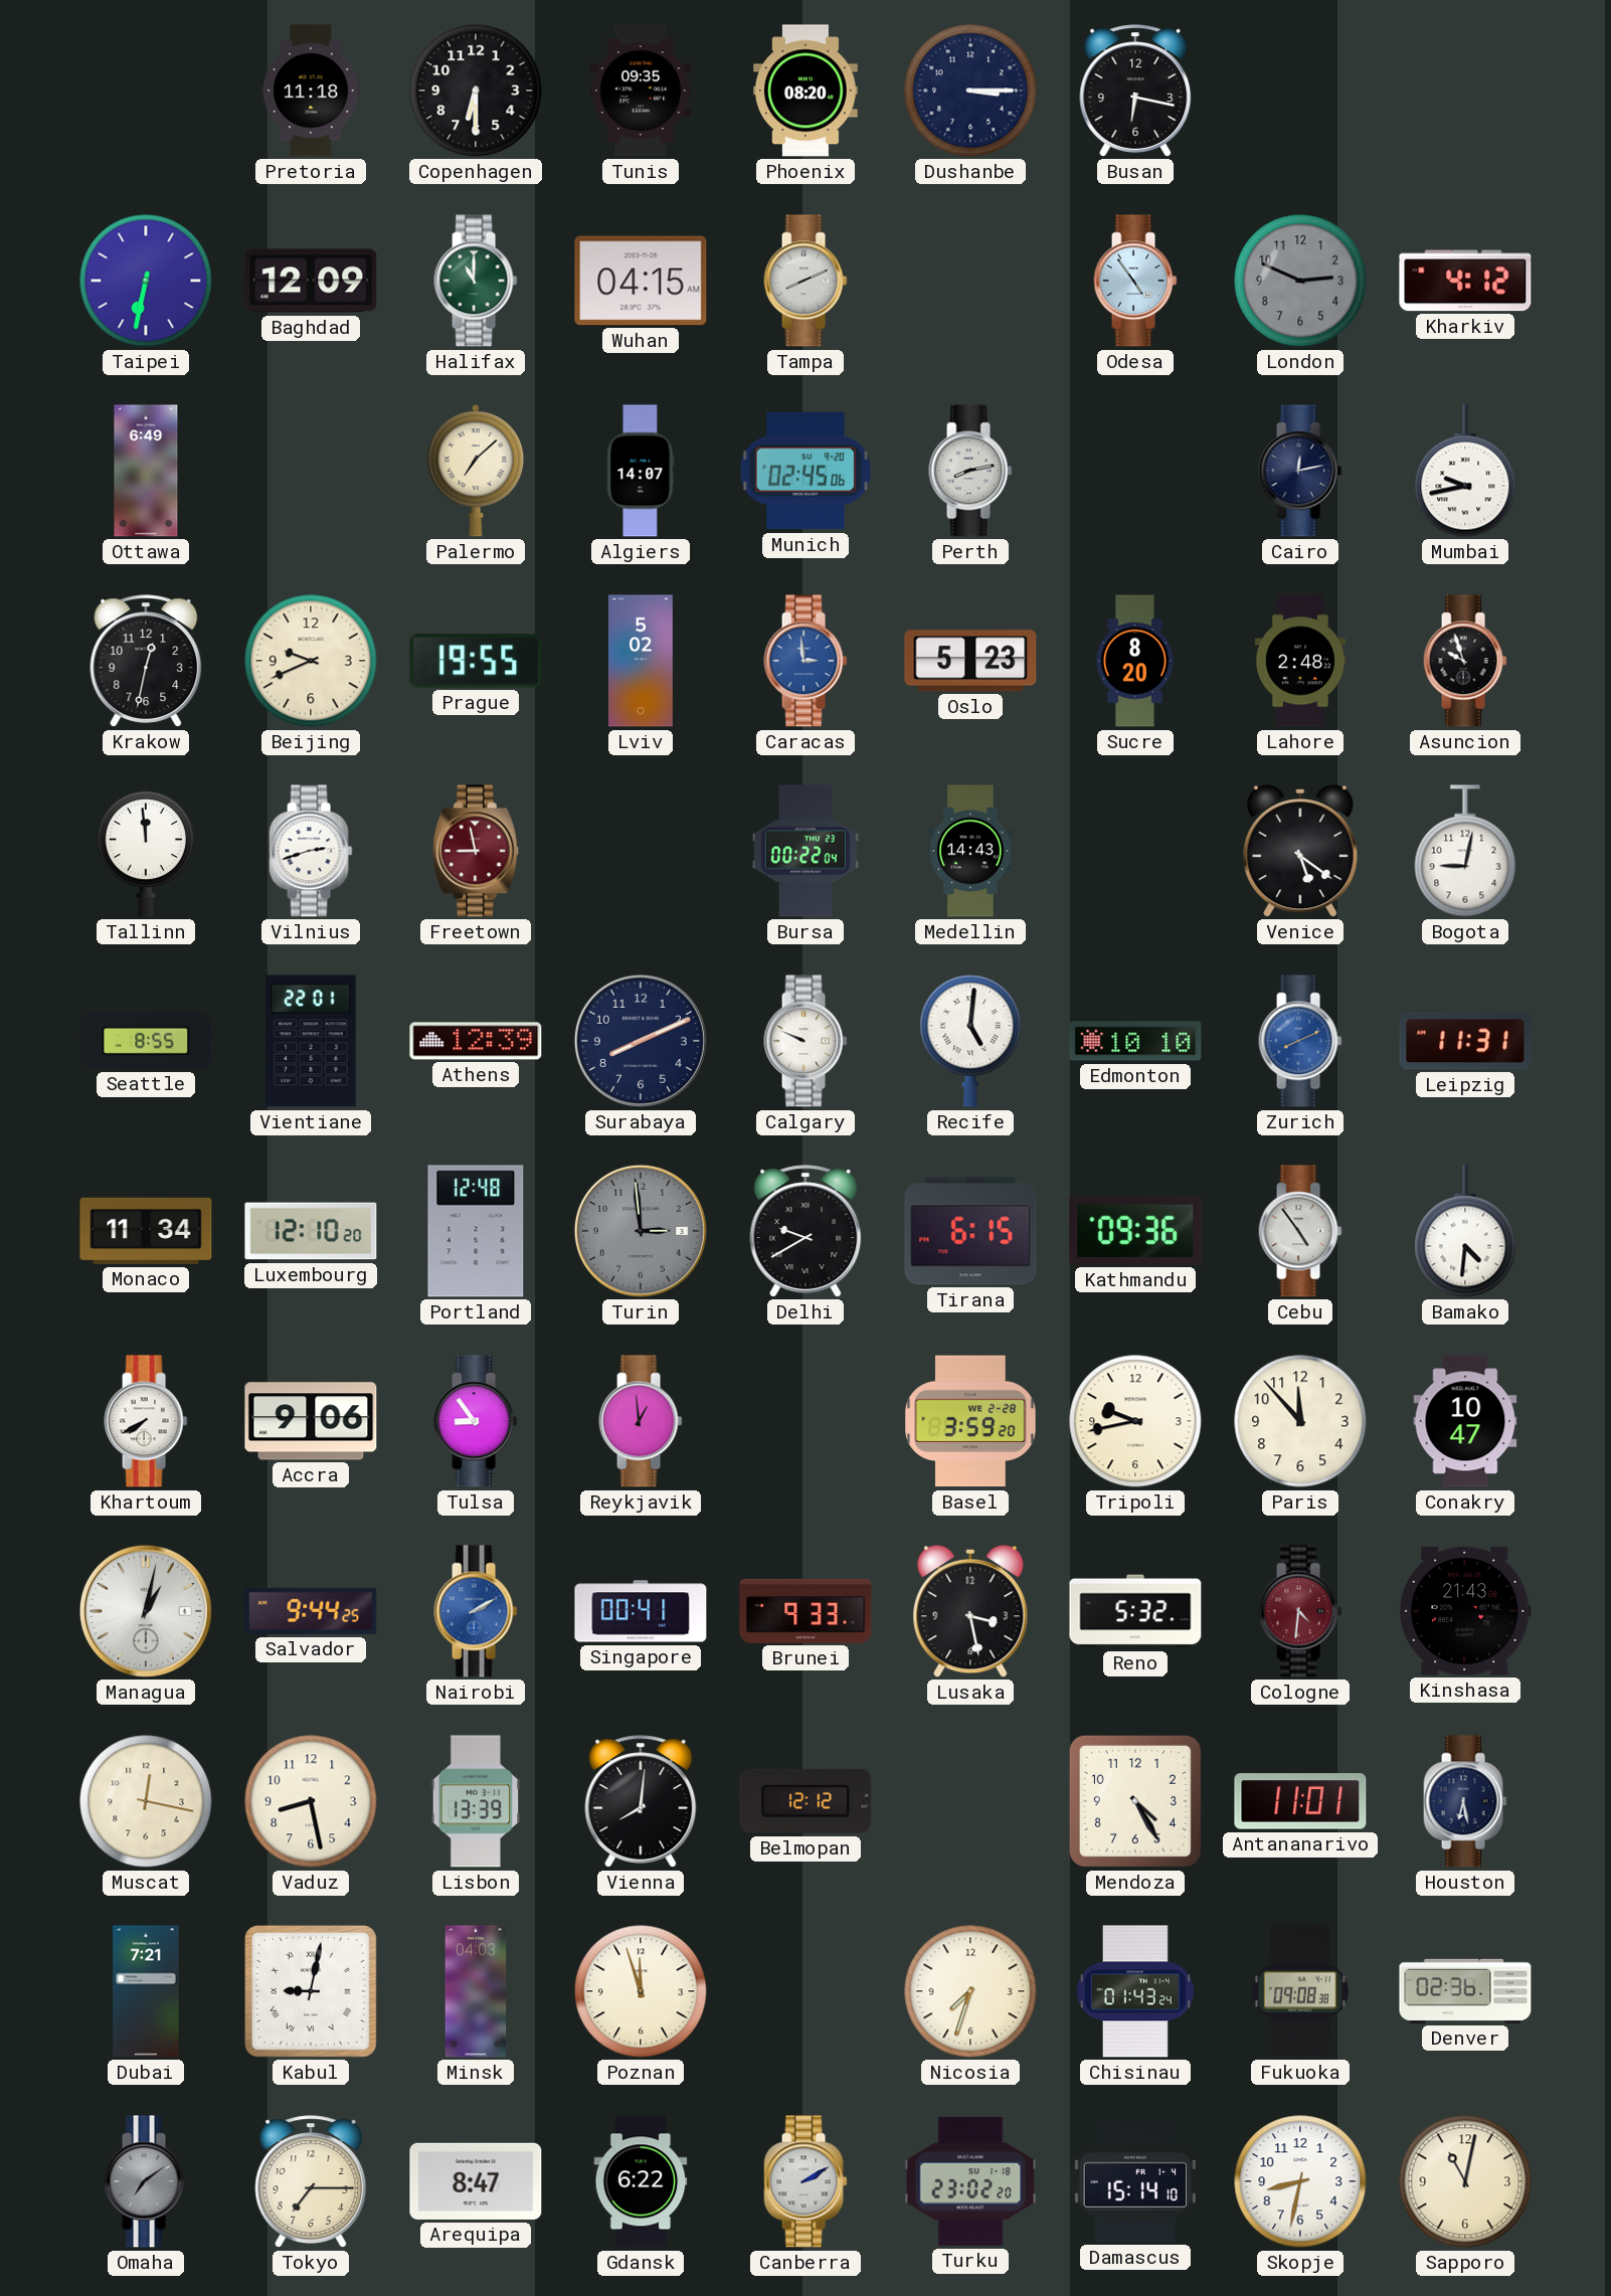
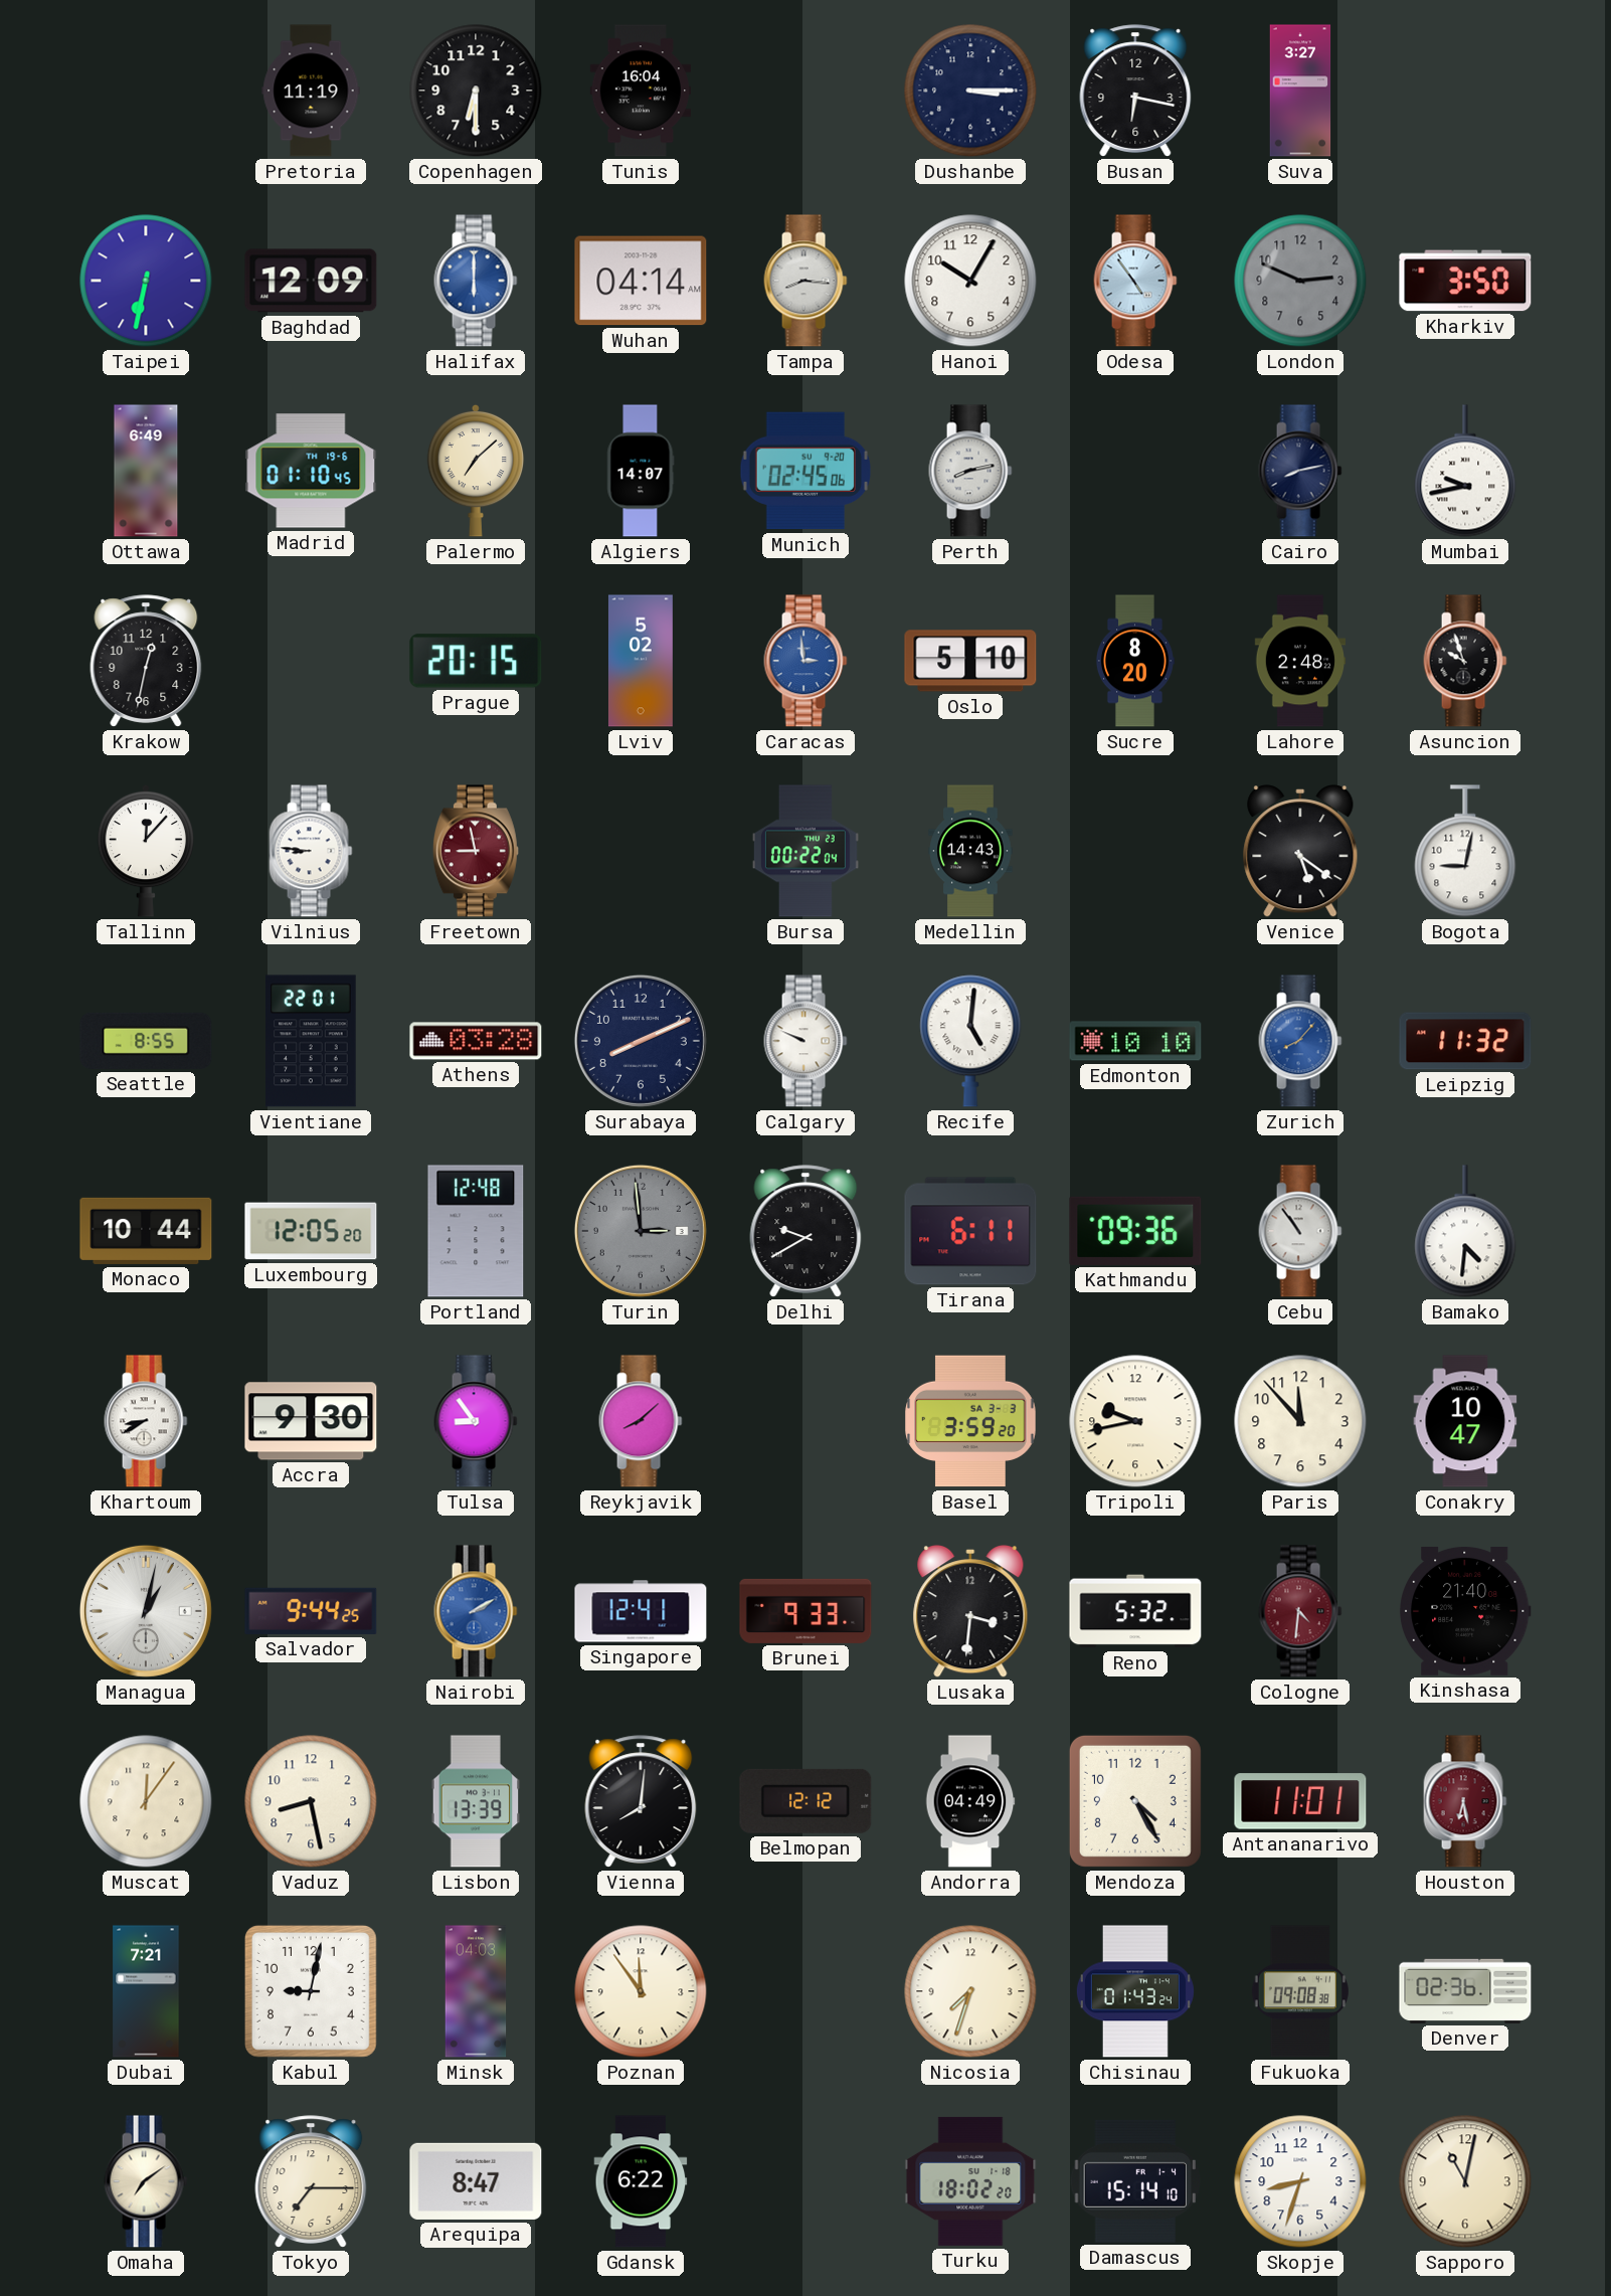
Pretoria: 11:18 -> 11:19
Tunis: 09:35 -> 16:04
Phoenix: 08:20 -> none
Suva: none -> 3:27
Halifax: 11:00 -> 6:00
Halifax dial: green -> blue
Wuhan: 04:15 -> 04:14
Tampa: 8:11 -> 8:16
Hanoi: none -> 10:05
Kharkiv: 4:12 -> 3:50
Madrid: none -> 01:10
Cairo: 12:13 -> 8:13
Beijing: 9:41 -> none
Prague: 19:55 -> 20:15
Oslo: 5:23 -> 5:10
Tallinn: 11:59 -> 12:07
Vilnius: 2:42 -> 8:46
Athens: 12:39 -> 03:28
Zurich: 8:11 -> 8:07
Leipzig: 11:31 -> 11:32
Monaco: 11:34 -> 10:44
Luxembourg: 12:10 -> 12:05
Tirana: 6:15 -> 6:11
Cebu: 4:54 -> 10:54
Khartoum: 7:40 -> 8:40
Accra: 9:06 -> 9:30
Reykjavik: 12:59 -> 8:08
Basel date: WE 2-28 -> SA 3-3
Singapore: 00:41 -> 12:41
Lusaka: 3:28 -> 3:31
Kinshasa: 21:43 -> 21:40
Muscat: 12:17 -> 12:06
Andorra: none -> 04:49
Houston dial: navy -> burgundy
Kabul numerals: Roman -> Arabic
Poznan: 11:57 -> 11:54
Omaha dial: grey -> cream
Canberra: 2:10 -> none
Turku: 23:02 -> 18:02
Skopje: 8:32 -> 8:33
